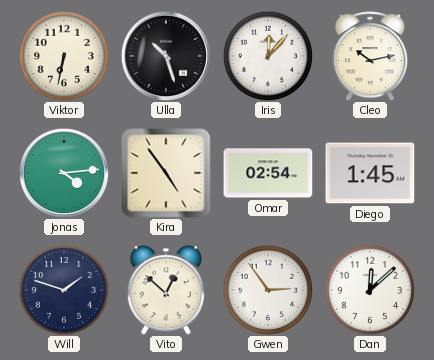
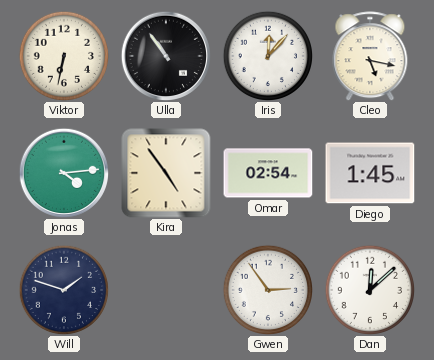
Ulla: 10:27 -> 10:54
Cleo: 10:13 -> 5:17
Vito: 12:52 -> none
